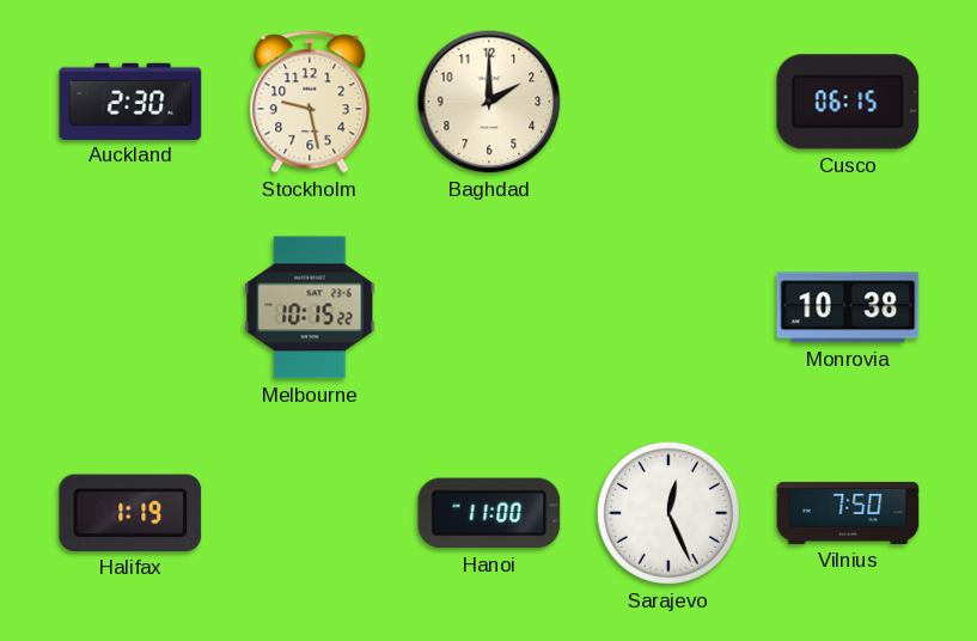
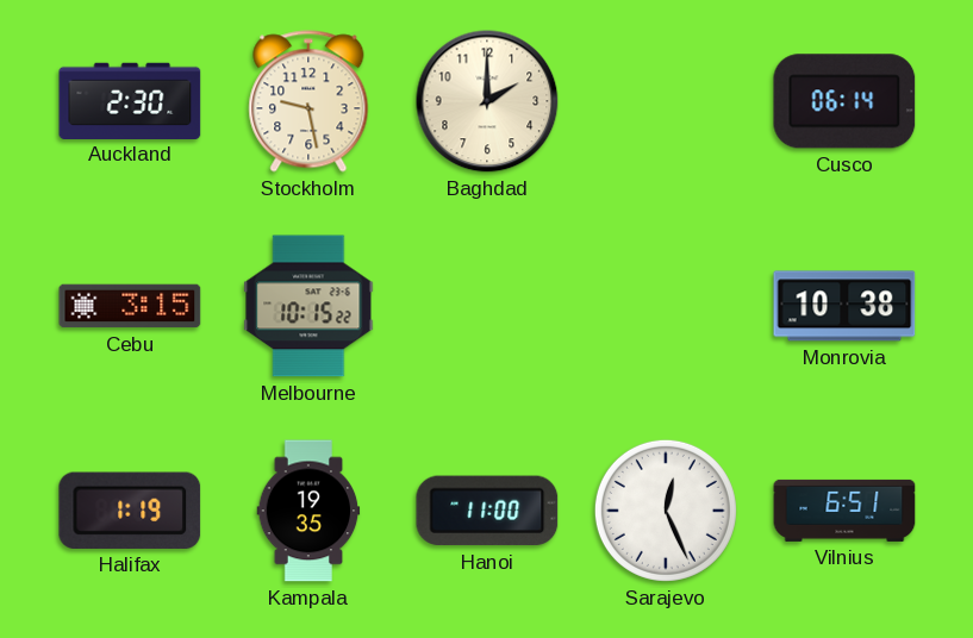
Cusco: 06:15 -> 06:14
Cebu: none -> 3:15
Kampala: none -> 19:35
Vilnius: 7:50 -> 6:51
